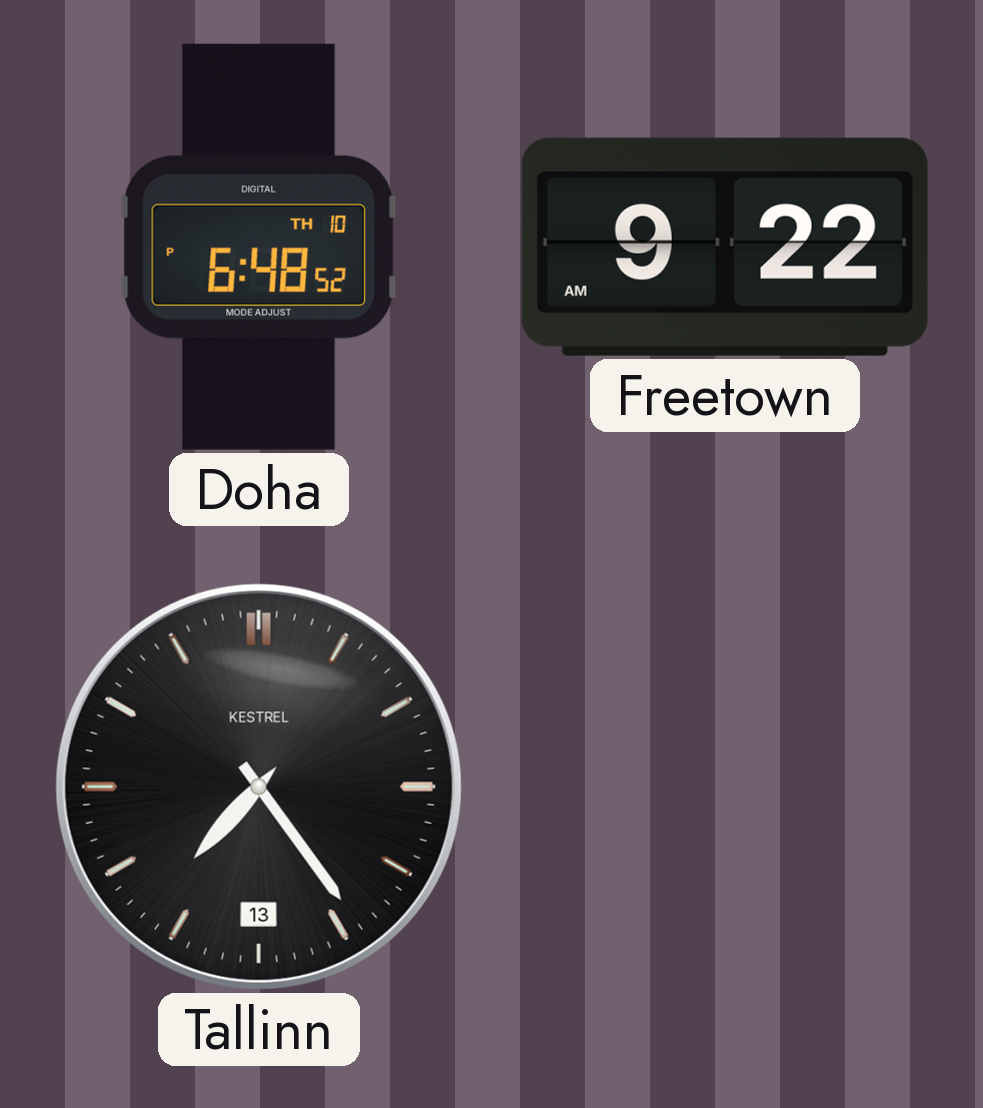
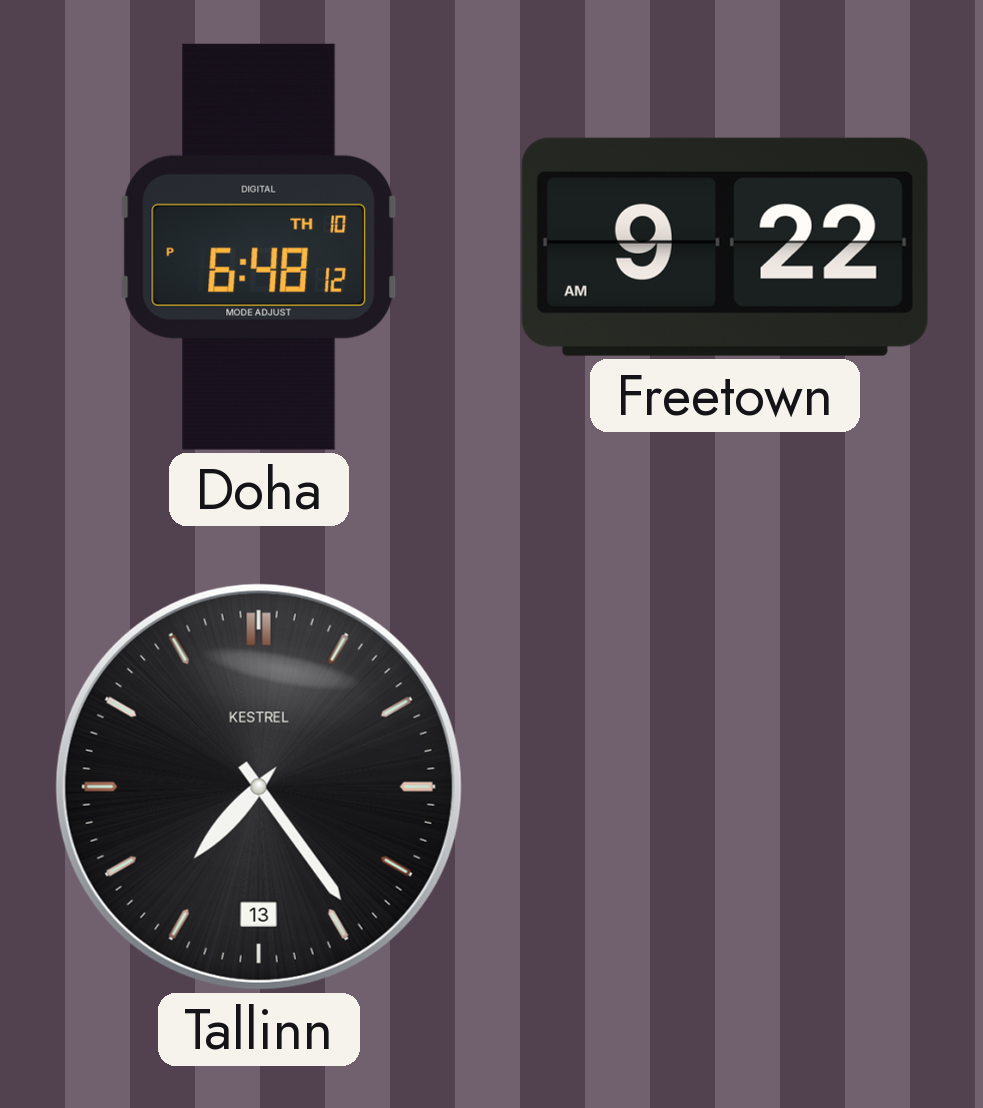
Doha: 6:48:52 PM -> 6:48:12 PM
